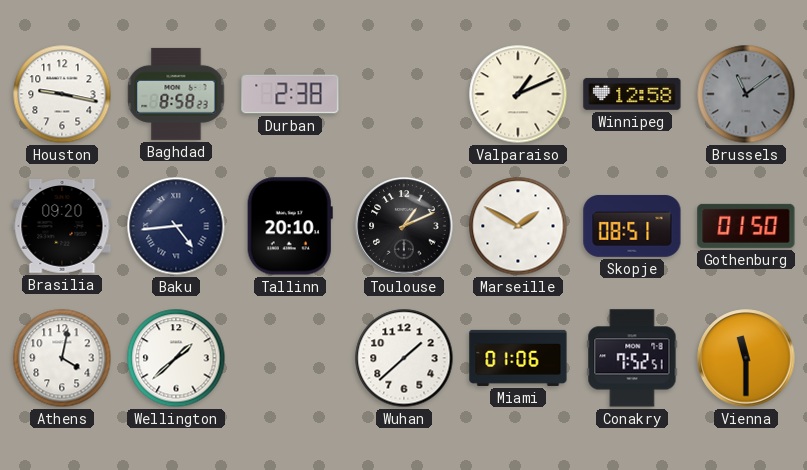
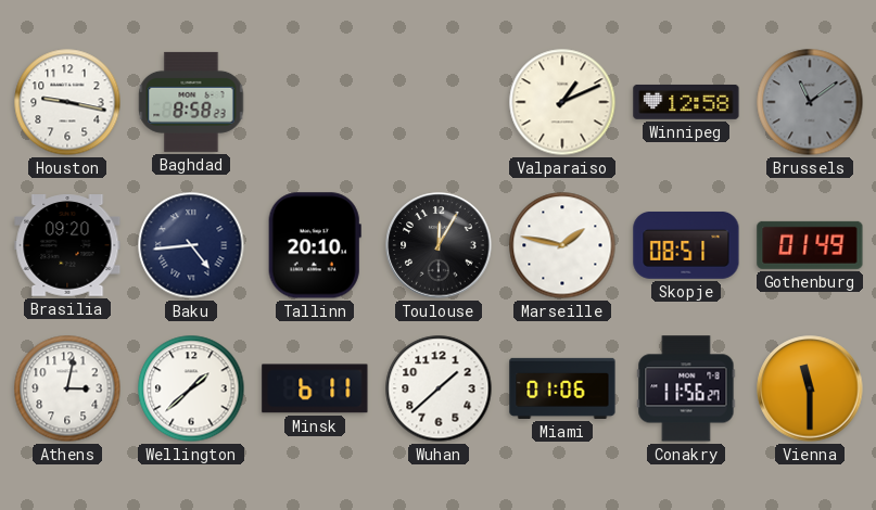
Durban: 2:38 -> none
Toulouse: 1:11 -> 12:05
Marseille: 1:50 -> 1:47
Gothenburg: 01:50 -> 01:49
Athens: 4:02 -> 3:02
Minsk: none -> 6:11
Conakry: 7:52 -> 11:56
